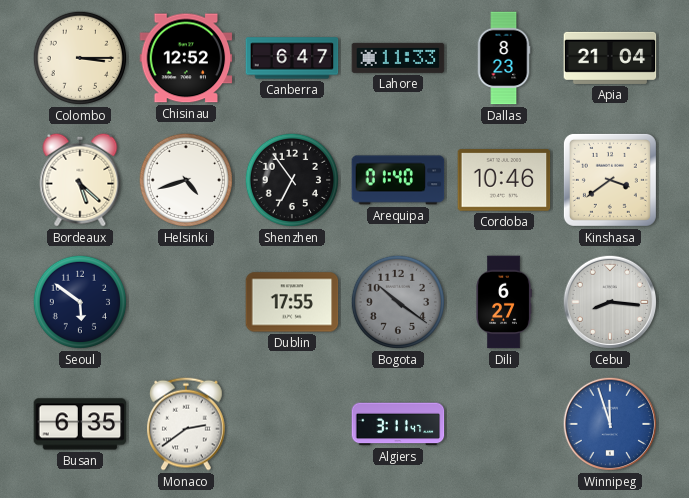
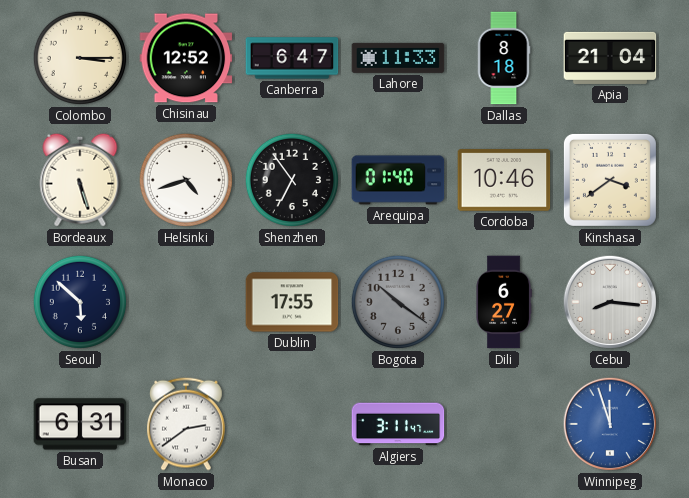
Dallas: 8:23 -> 8:18
Bordeaux: 5:22 -> 5:27
Seoul: 5:51 -> 5:52
Busan: 6:35 -> 6:31
